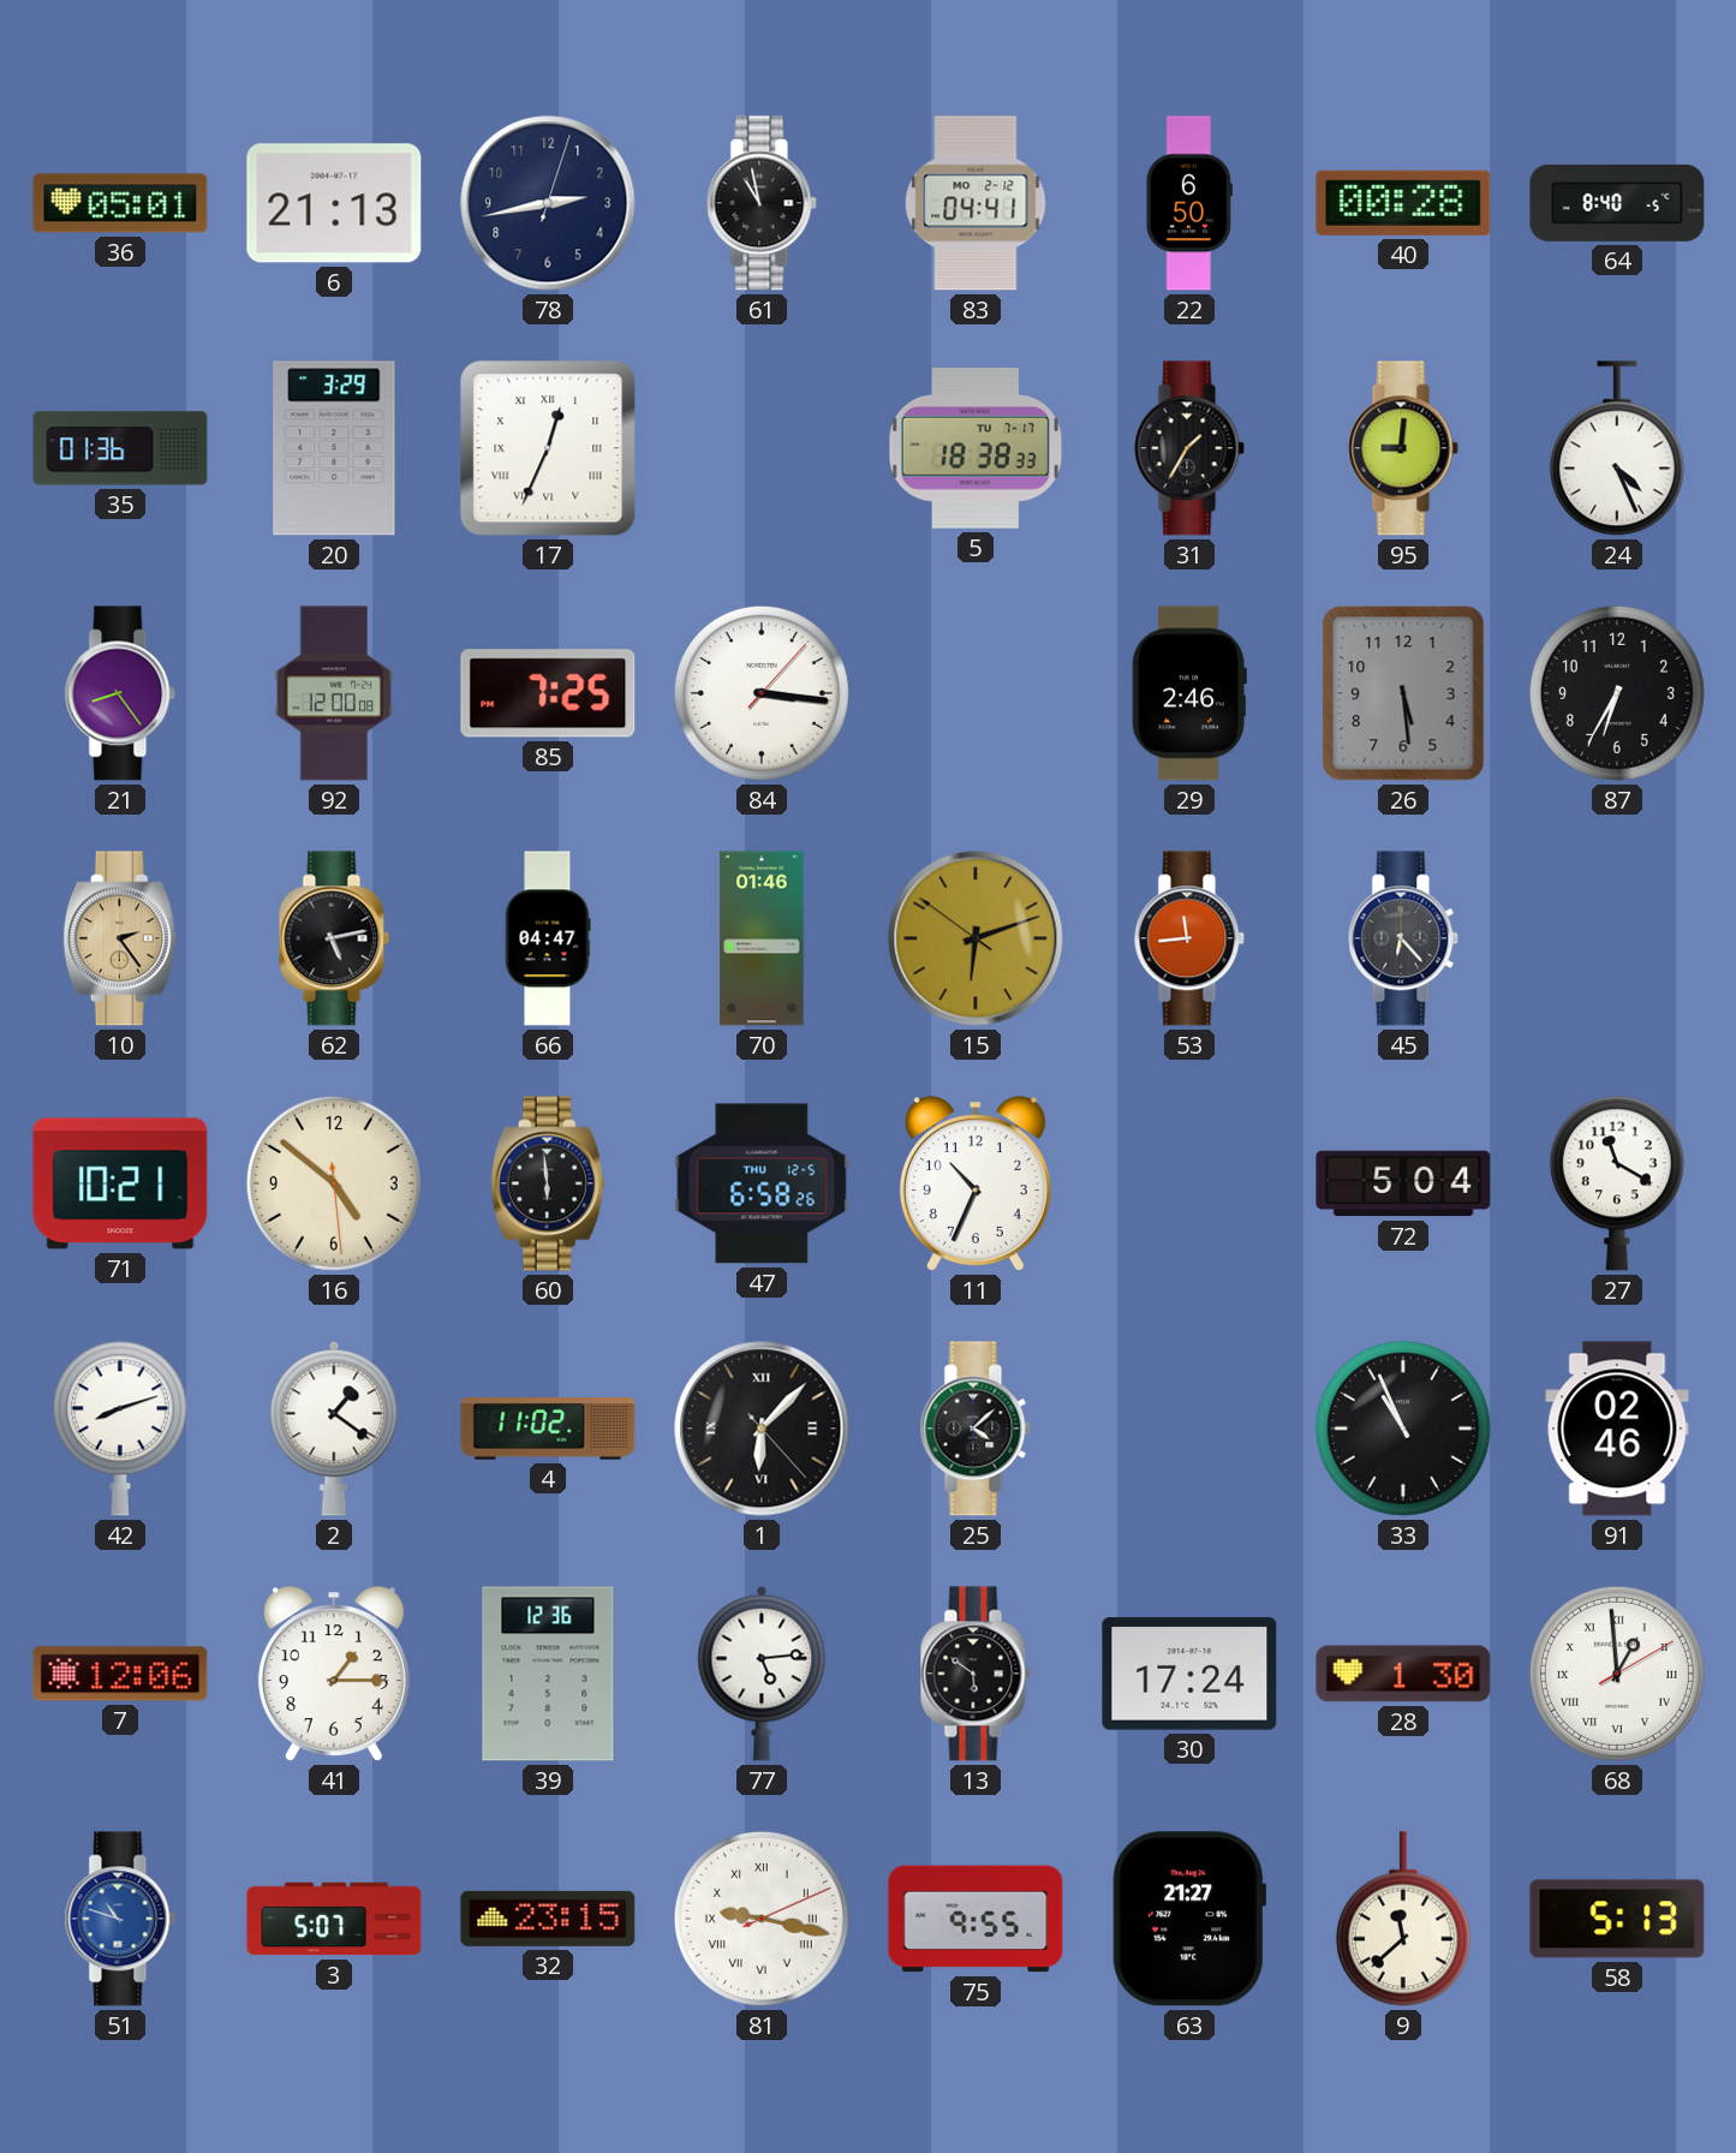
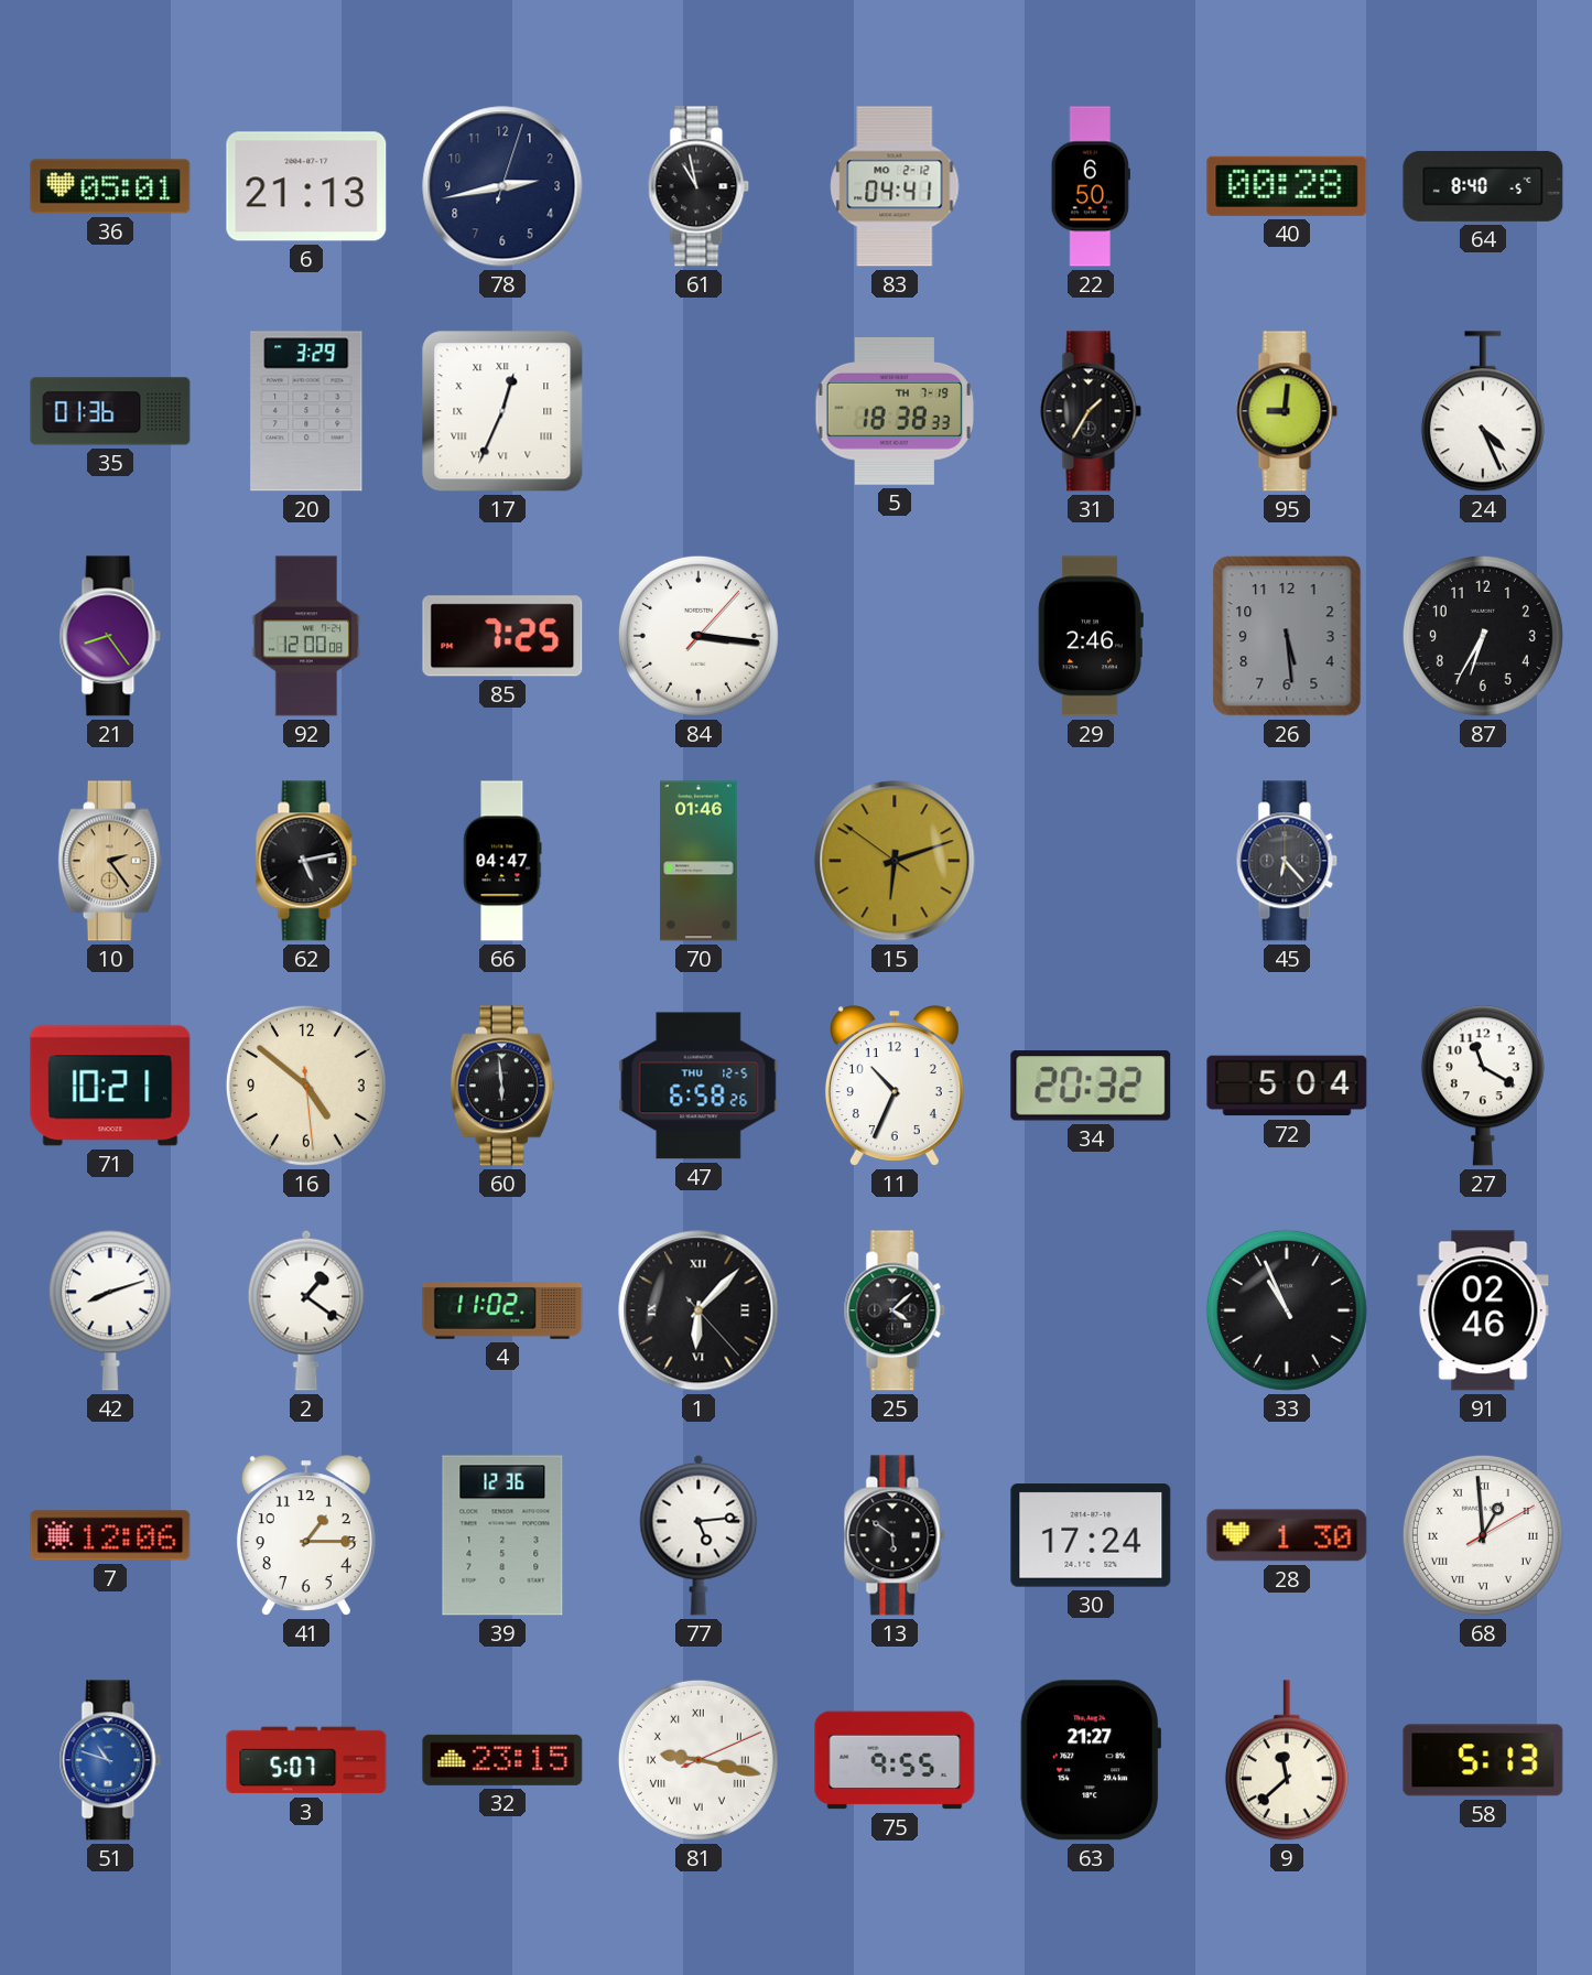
5 date: TU 7-17 -> TH 7-19
53: 11:44 -> none
34: none -> 20:32
